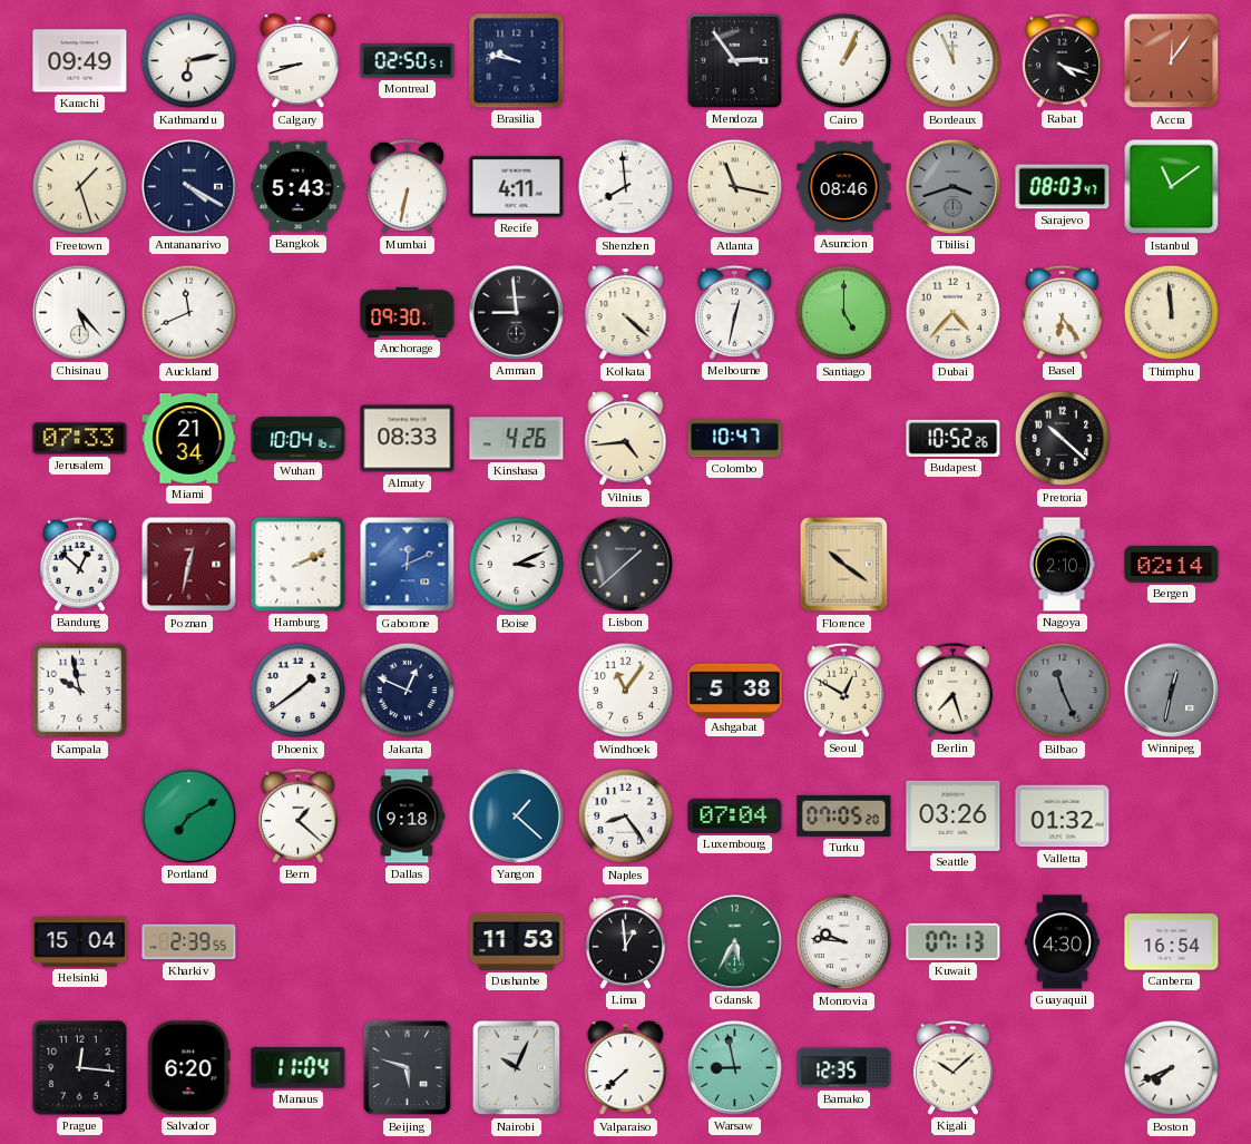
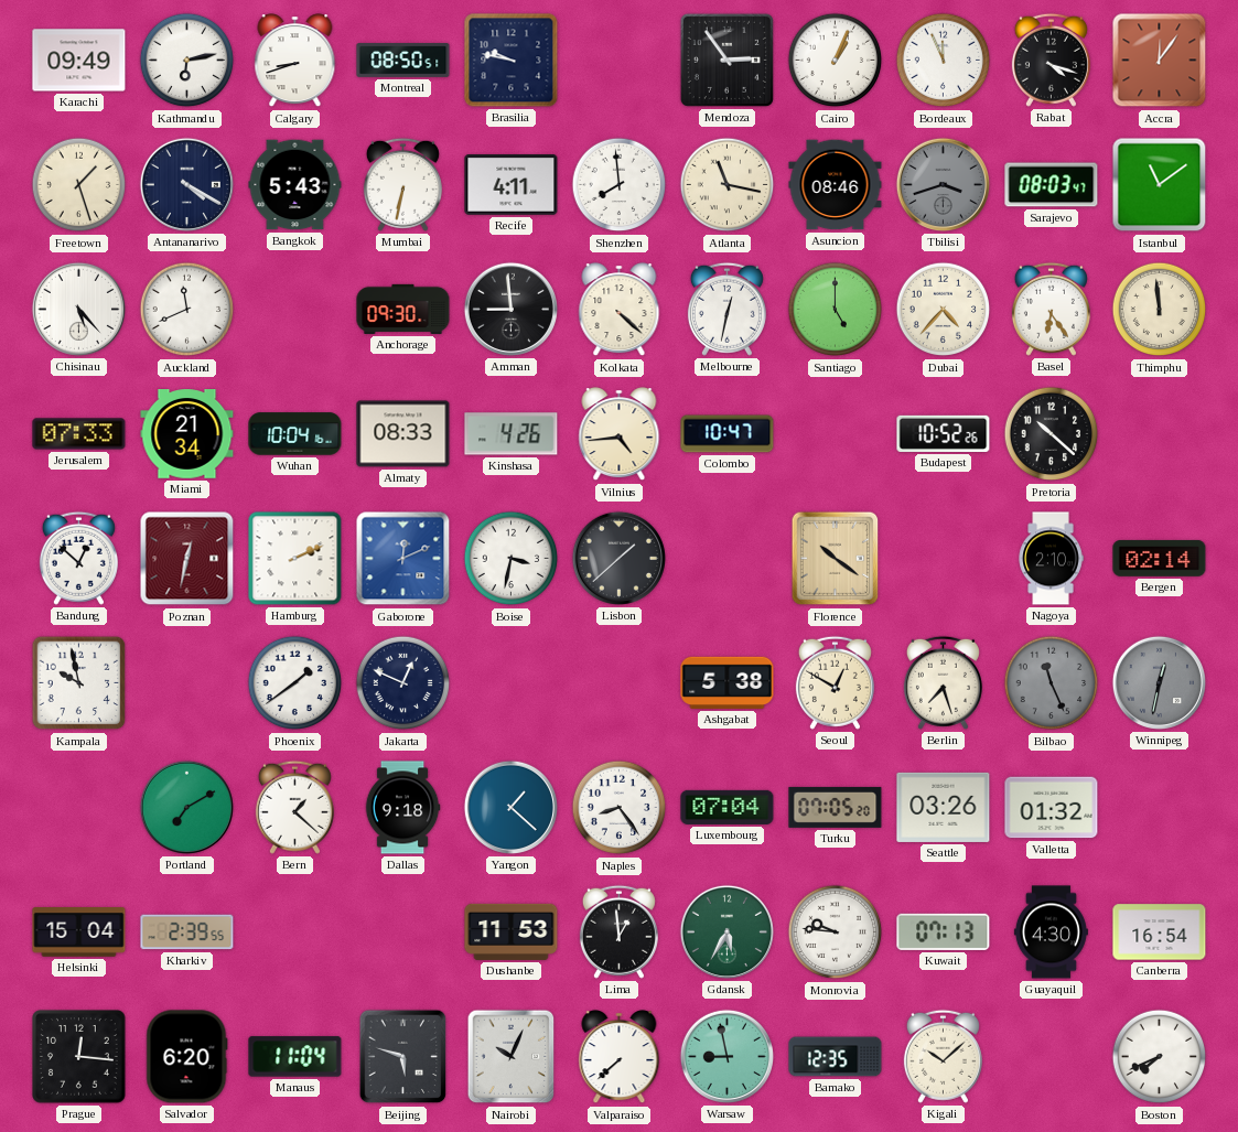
Montreal: 02:50 -> 08:50
Boise: 3:11 -> 3:32
Windhoek: 11:06 -> none
